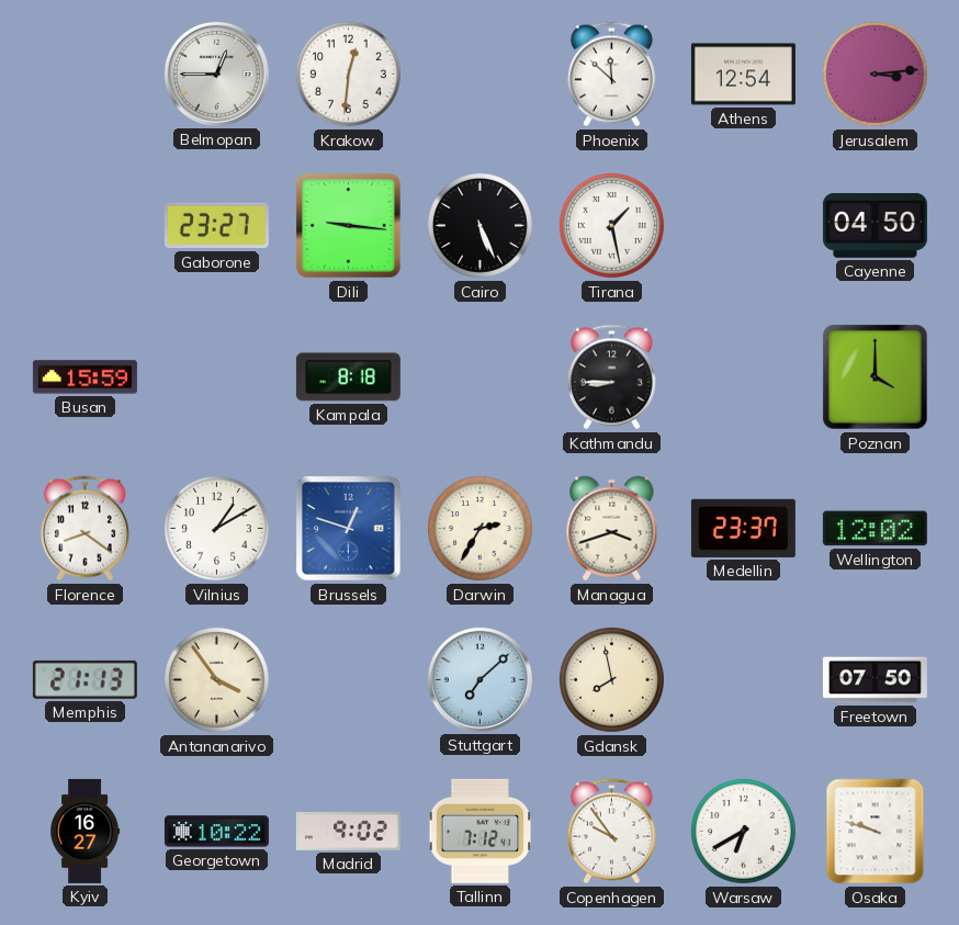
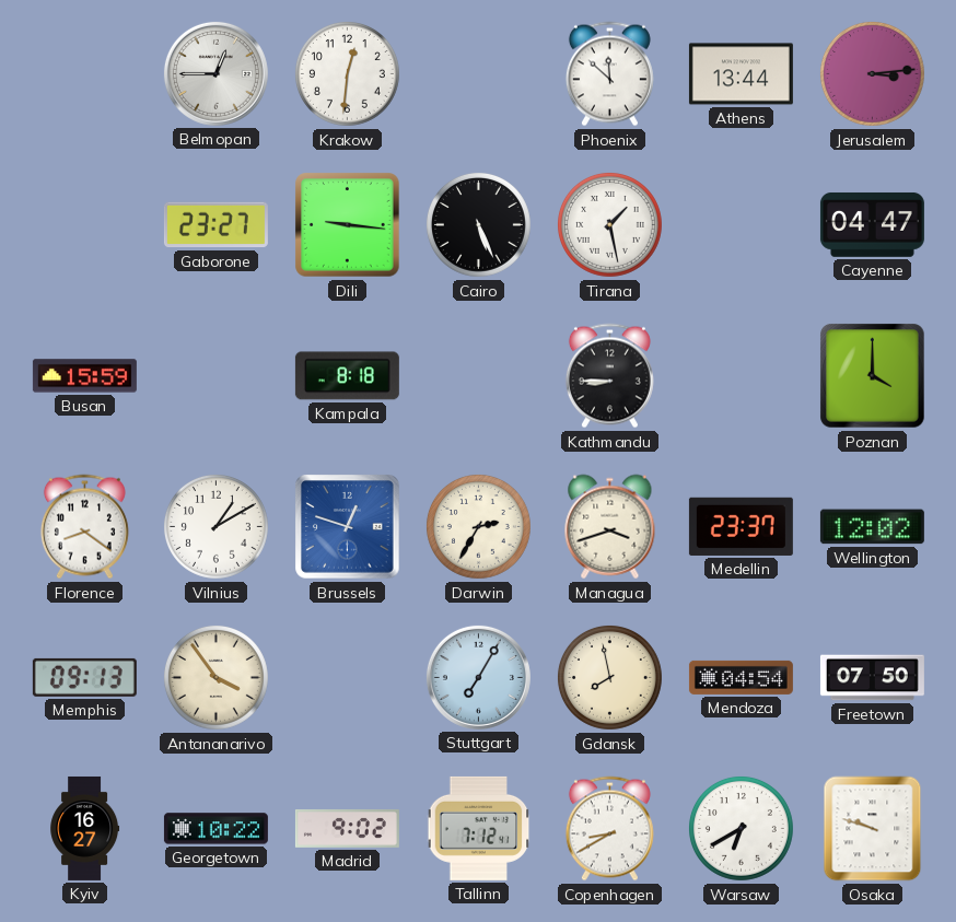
Athens: 12:54 -> 13:44
Cayenne: 04:50 -> 04:47
Memphis: 21:13 -> 09:13
Stuttgart: 7:08 -> 7:05
Mendoza: none -> 04:54
Copenhagen: 9:54 -> 8:40
